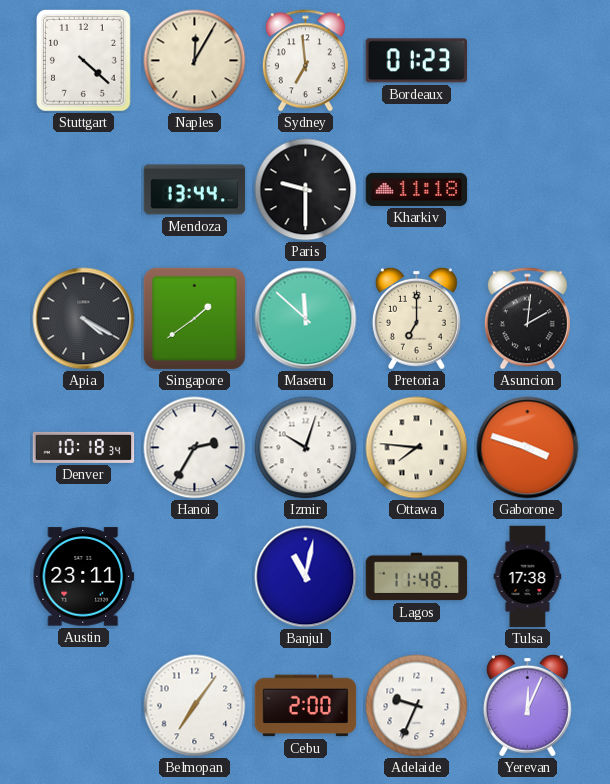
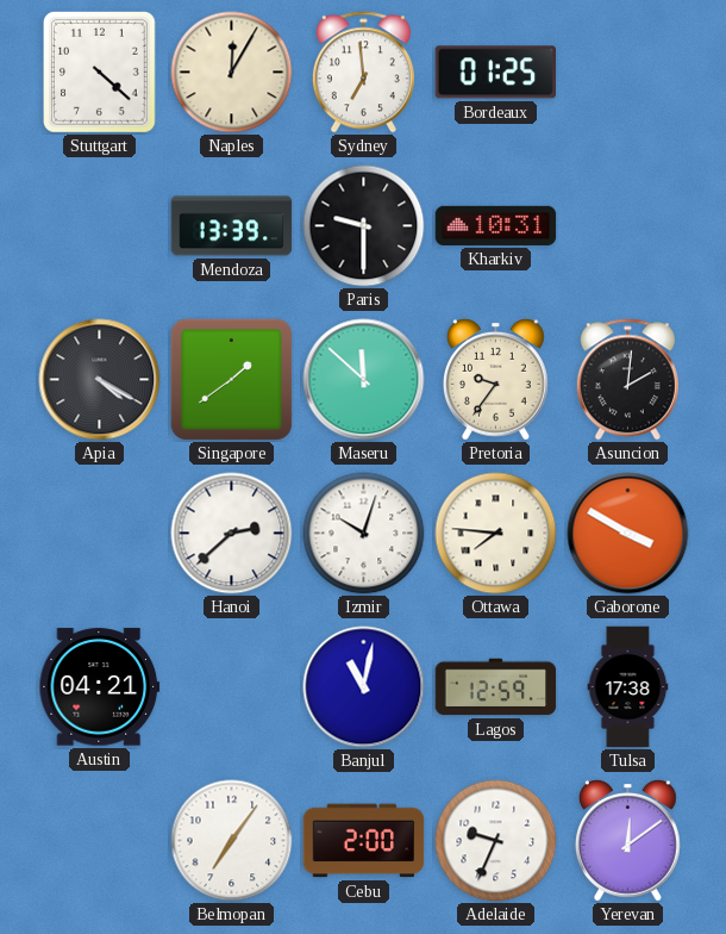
Bordeaux: 01:23 -> 01:25
Mendoza: 13:44 -> 13:39
Kharkiv: 11:18 -> 10:31
Pretoria: 7:00 -> 9:36
Denver: 10:18 -> none
Hanoi: 2:35 -> 2:38
Gaborone: 3:48 -> 3:50
Austin: 23:11 -> 04:21
Lagos: 11:48 -> 12:59
Yerevan: 12:04 -> 12:09
